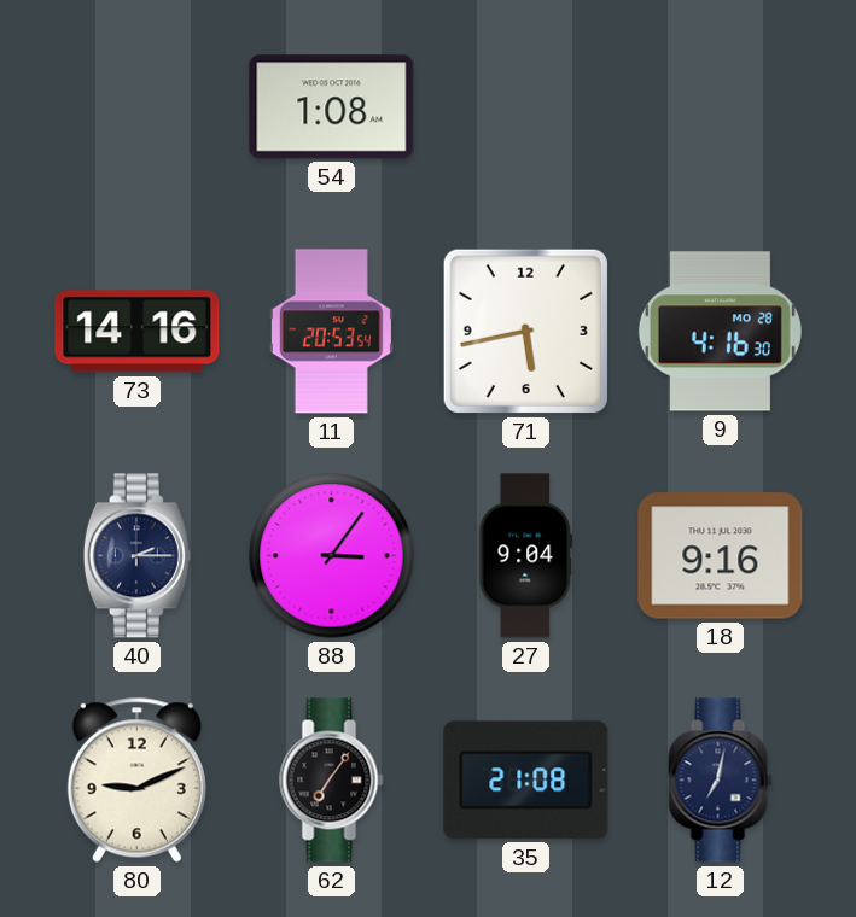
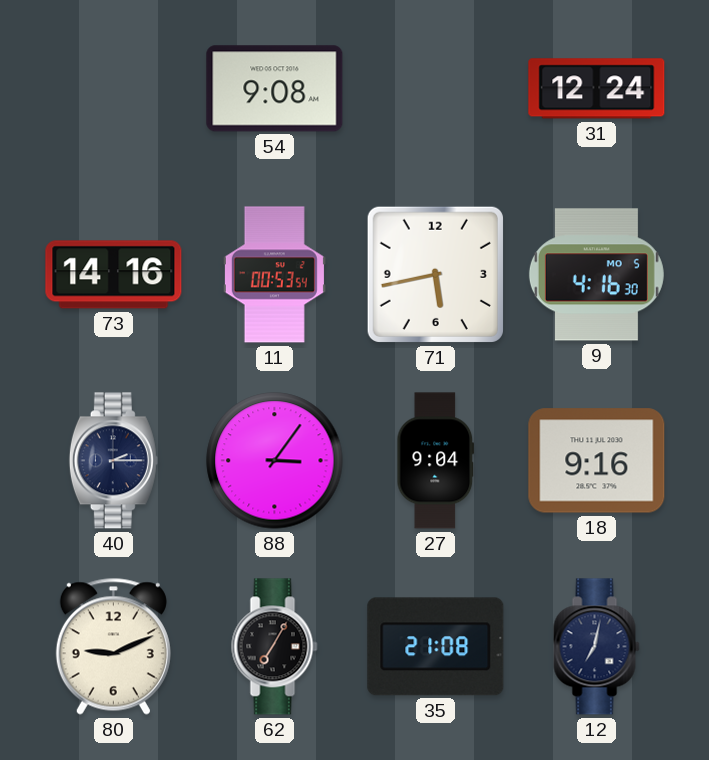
54: 1:08 -> 9:08
31: none -> 12:24
11: 20:53 -> 00:53
9 date: MO 28 -> MO 5
62: 7:06 -> 7:05
